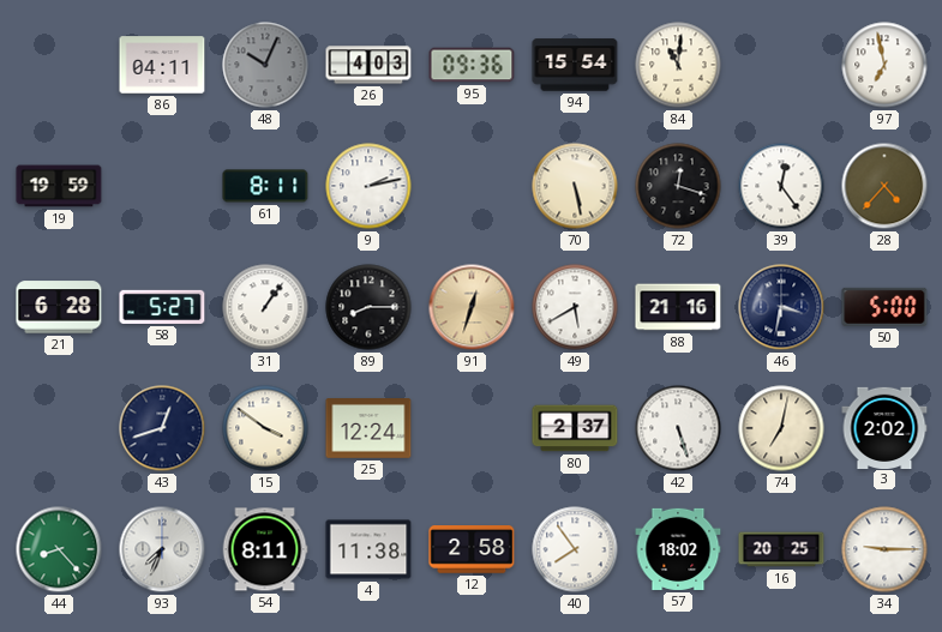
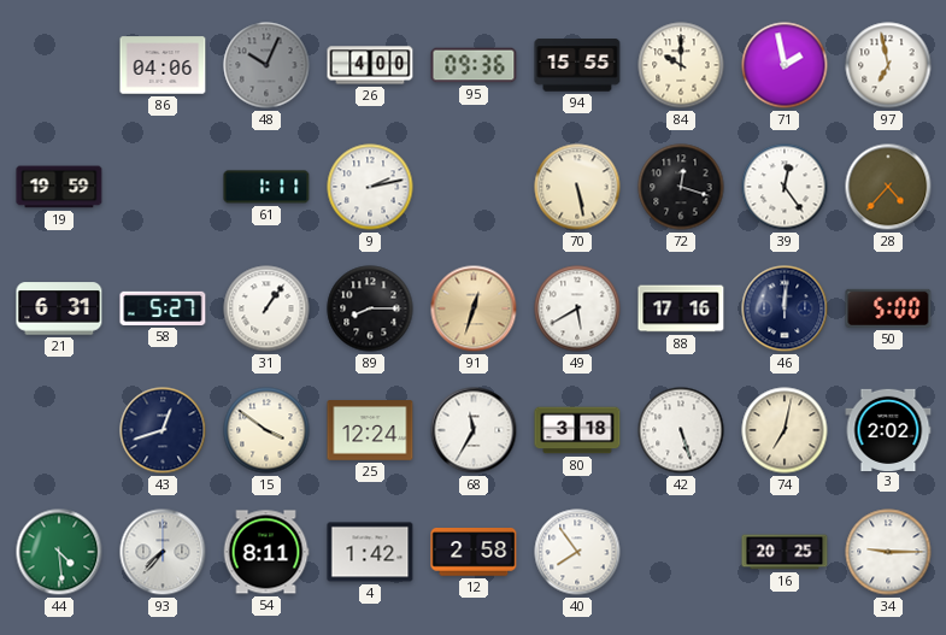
86: 04:11 -> 04:06
26: 4:03 -> 4:00
94: 15:54 -> 15:55
84: 11:01 -> 10:00
71: none -> 1:58
61: 8:11 -> 1:11
21: 6:28 -> 6:31
88: 21:16 -> 17:16
46: 3:32 -> 12:01
68: none -> 11:35
80: 2:37 -> 3:18
44: 8:23 -> 4:29
93: 7:34 -> 7:37
4: 11:38 -> 1:42
57: 18:02 -> none
